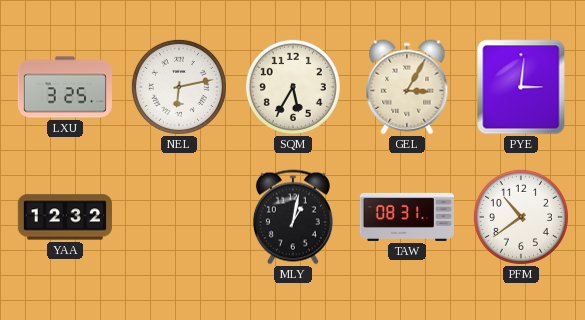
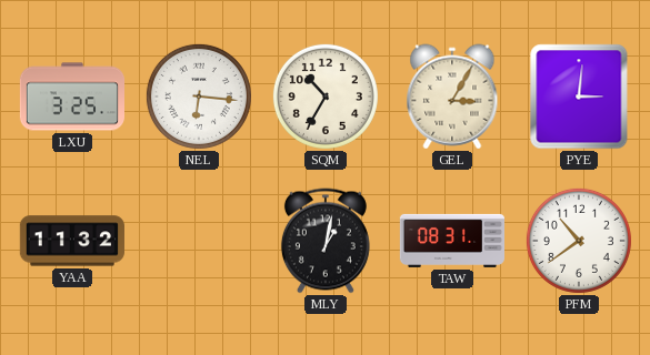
NEL: 6:13 -> 6:16
SQM: 5:35 -> 10:35
YAA: 12:32 -> 11:32
